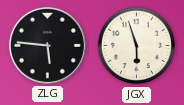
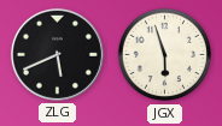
ZLG: 5:46 -> 5:41
